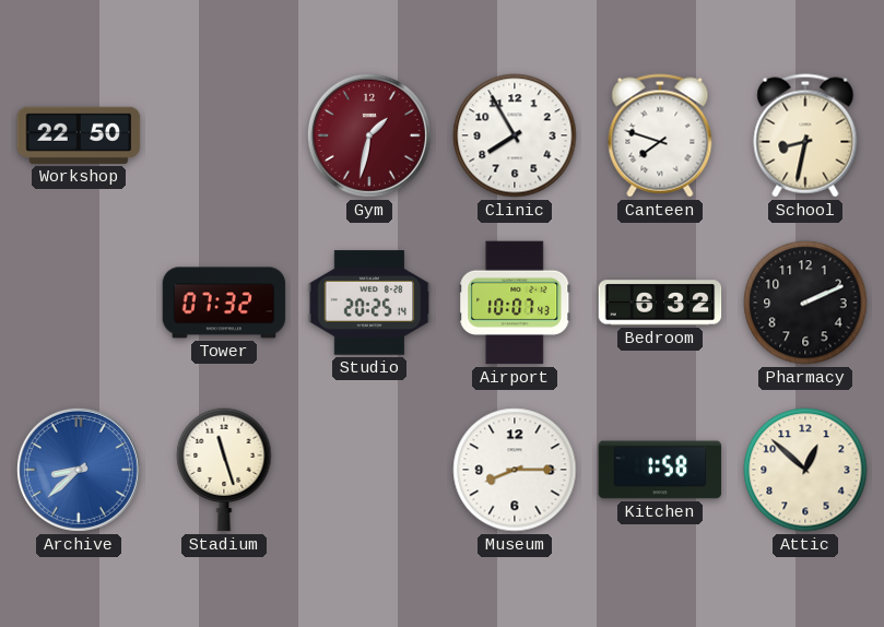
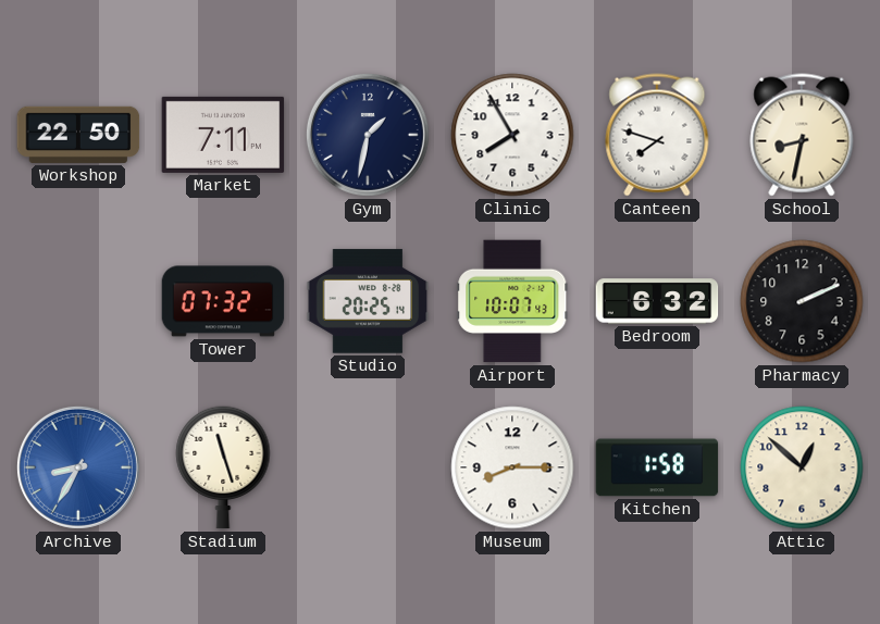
Market: none -> 7:11
Gym dial: burgundy -> navy
Archive: 8:38 -> 8:35
